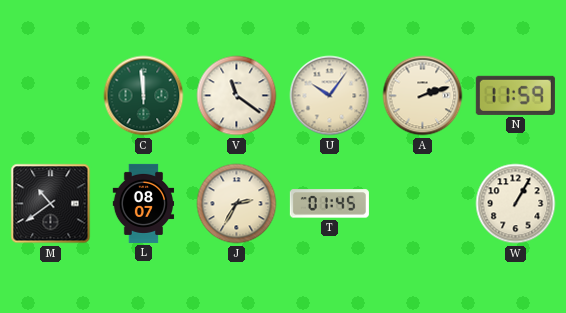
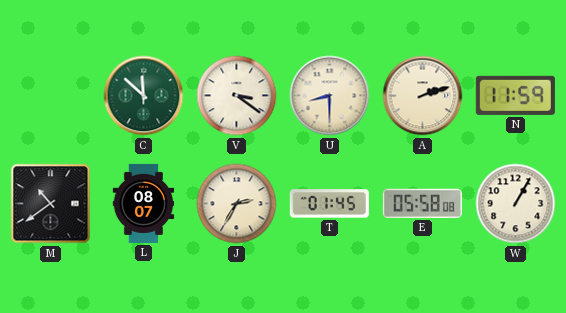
C: 11:59 -> 11:52
V: 11:21 -> 3:21
U: 10:06 -> 8:30
E: none -> 05:58
